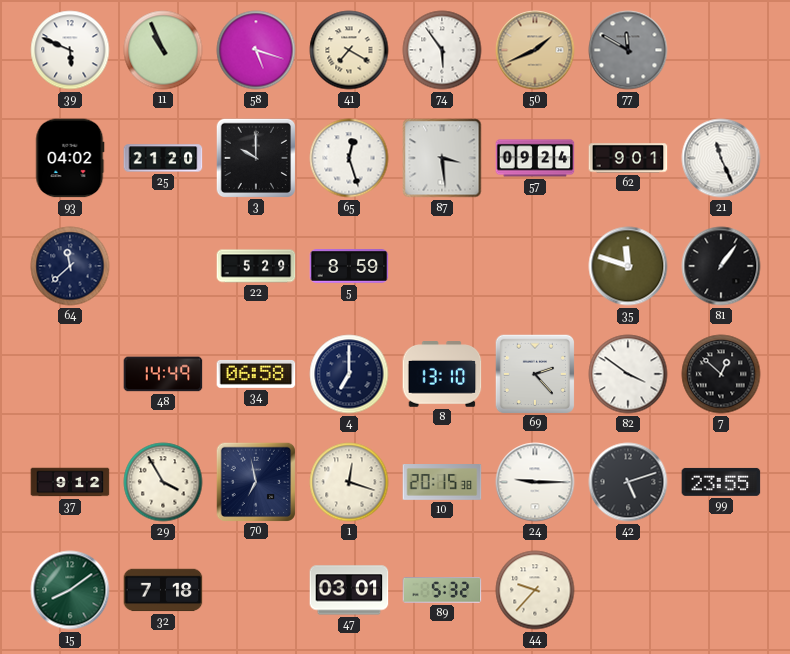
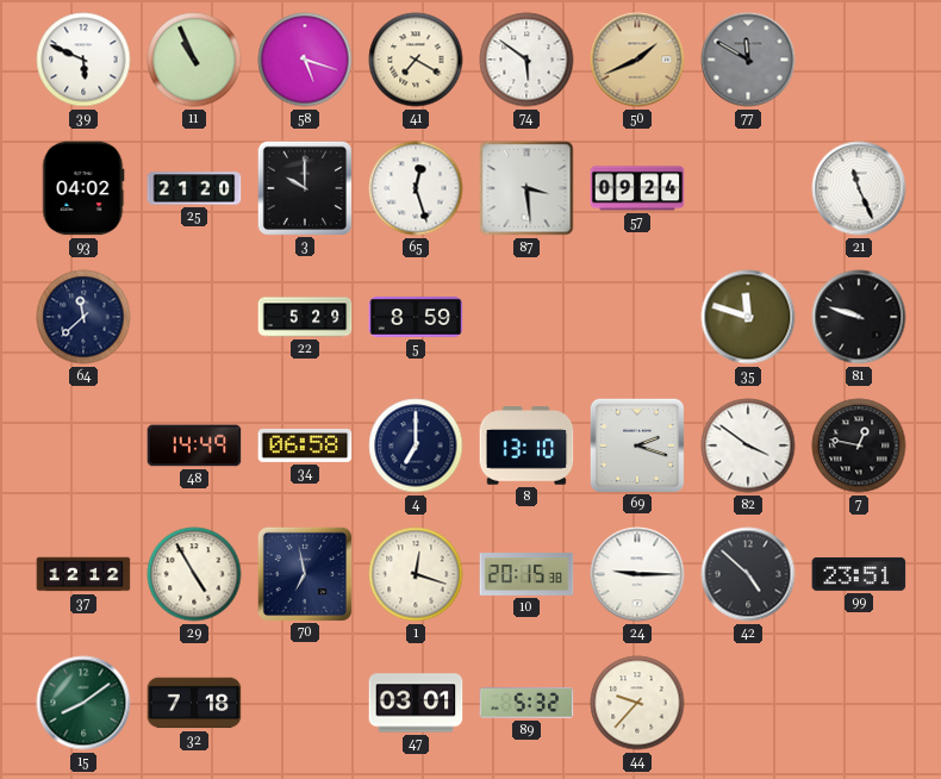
74: 5:54 -> 5:51
62: 9:01 -> none
81: 1:06 -> 9:48
69: 2:23 -> 2:18
7: 12:52 -> 12:47
37: 9:12 -> 12:12
29: 3:55 -> 4:55
42: 5:12 -> 4:52
99: 23:55 -> 23:51
